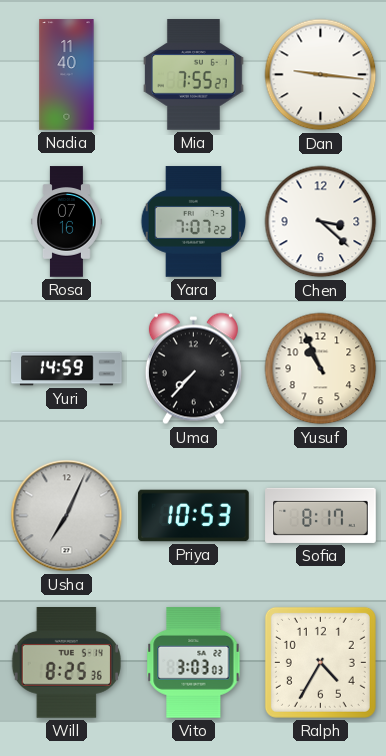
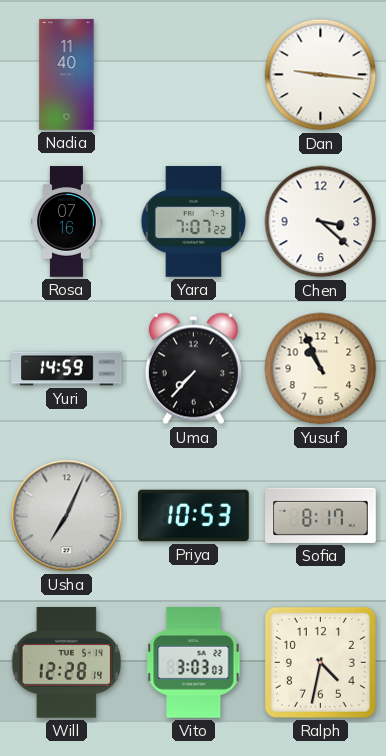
Mia: 7:55 -> none
Will: 8:25 -> 12:28
Ralph: 4:35 -> 4:32
